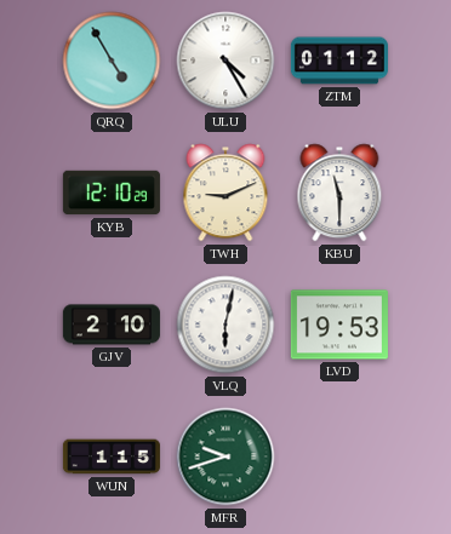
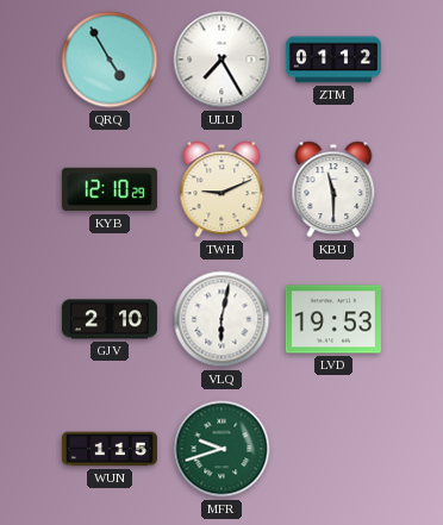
ULU: 4:25 -> 7:25
